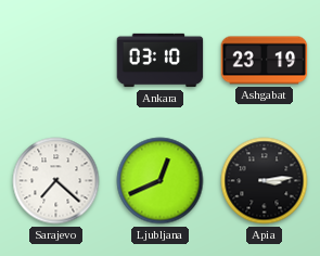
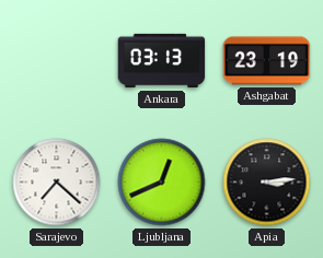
Ankara: 03:10 -> 03:13
